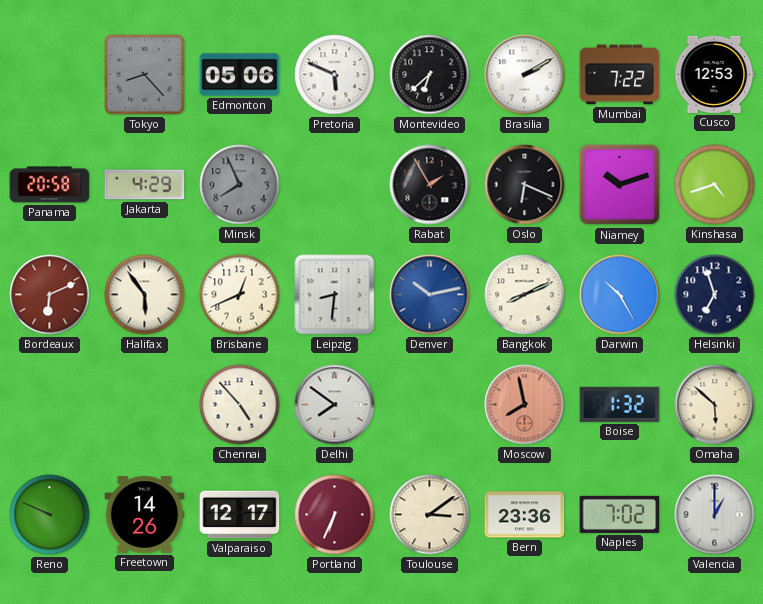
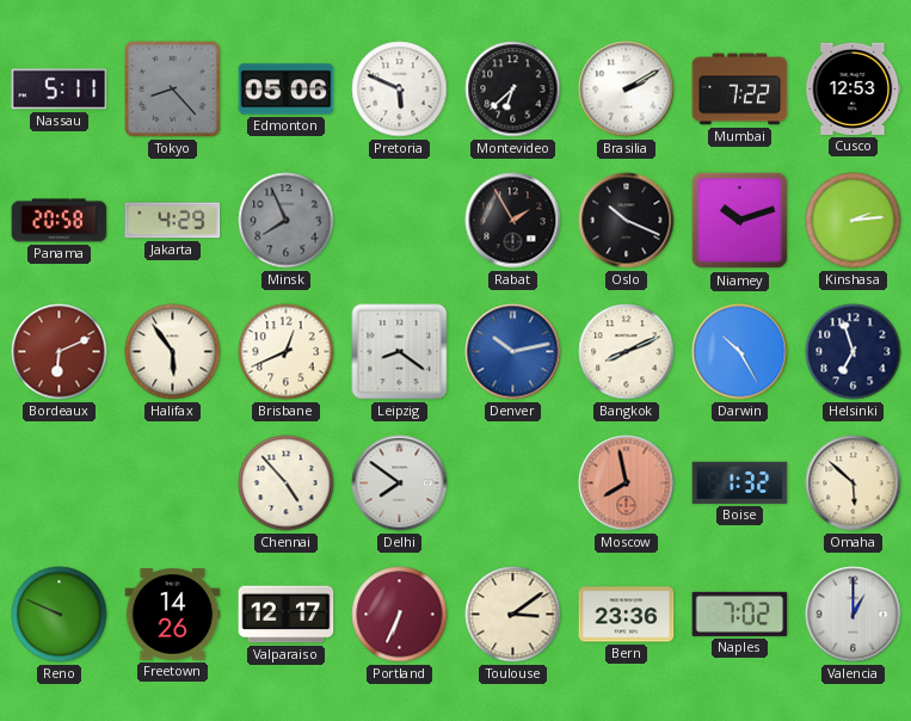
Nassau: none -> 5:11
Oslo: 6:19 -> 10:19
Kinshasa: 4:42 -> 2:14
Leipzig: 8:31 -> 8:21
